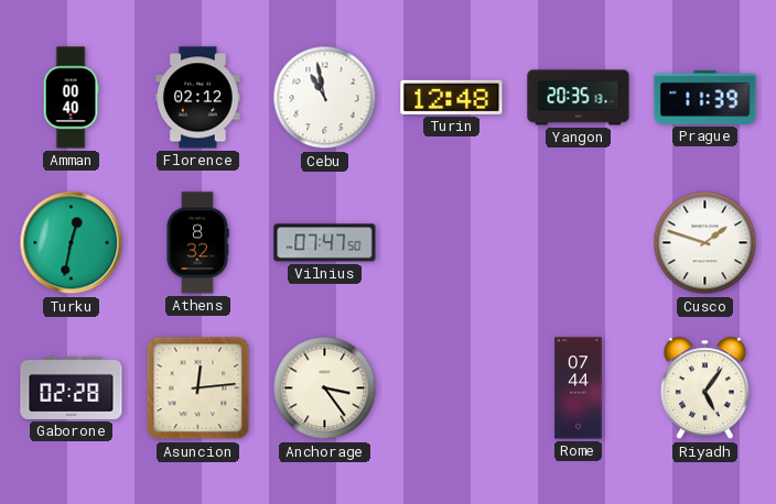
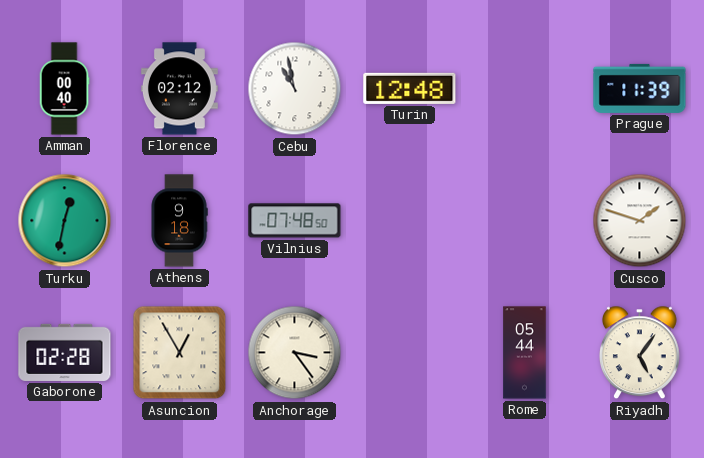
Yangon: 20:35 -> none
Athens: 8:32 -> 9:18
Vilnius: 07:47 -> 07:48
Asuncion: 12:14 -> 12:55
Rome: 07:44 -> 05:44
